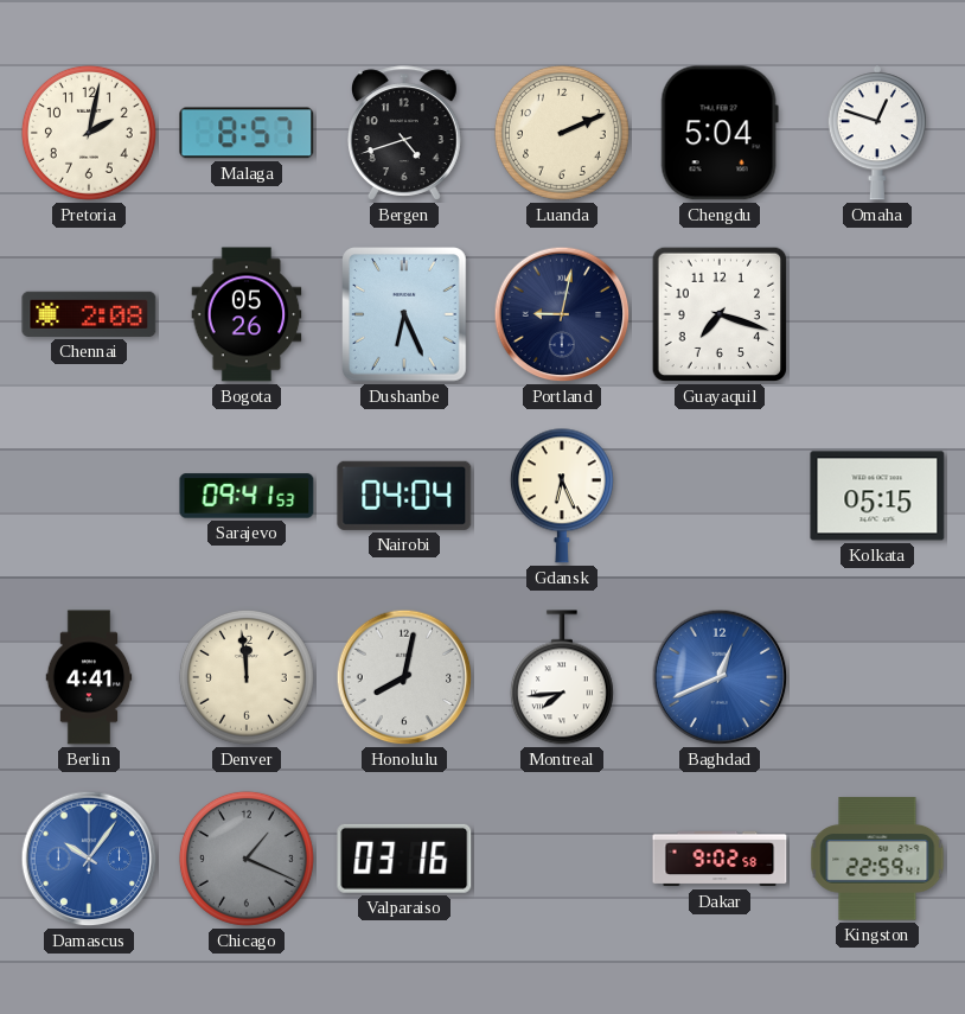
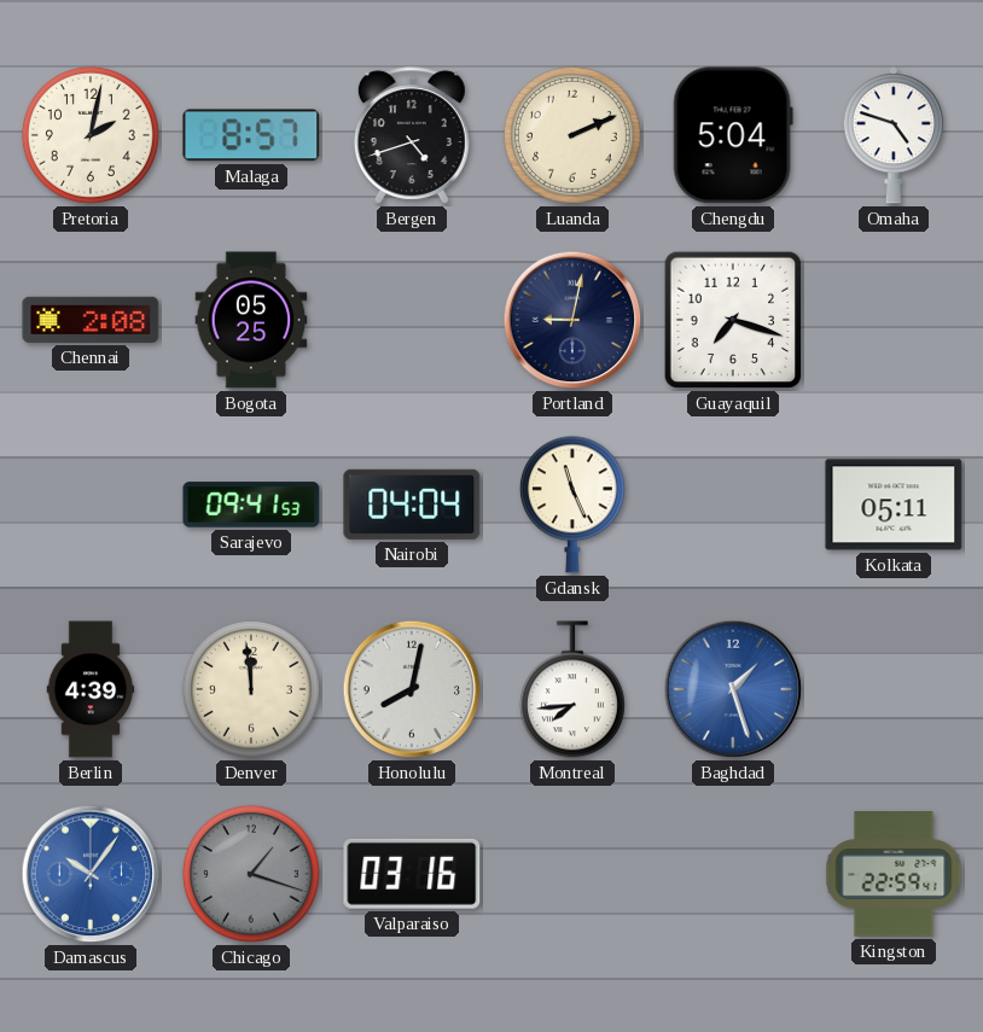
Omaha: 12:48 -> 4:48
Bogota: 05:26 -> 05:25
Dushanbe: 6:26 -> none
Gdansk: 6:26 -> 11:26
Kolkata: 05:15 -> 05:11
Berlin: 4:41 -> 4:39
Baghdad: 12:41 -> 1:27
Chicago: 1:19 -> 1:18
Dakar: 9:02 -> none
